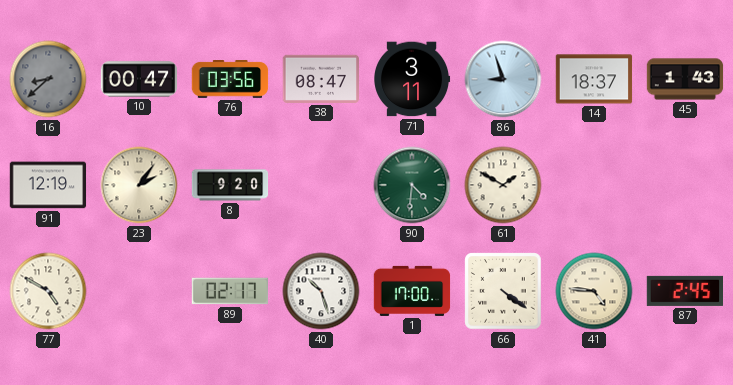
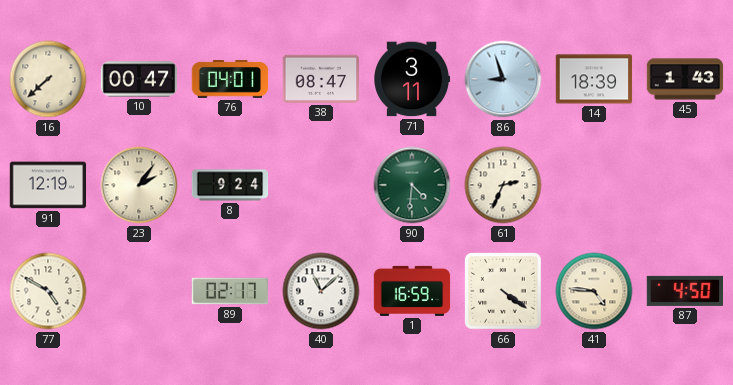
16: 8:38 -> 7:38
16 dial: grey -> cream
76: 03:56 -> 04:01
14: 18:37 -> 18:39
8: 9:20 -> 9:24
61: 1:50 -> 2:34
40: 10:27 -> 11:08
1: 17:00 -> 16:59
87: 2:45 -> 4:50
